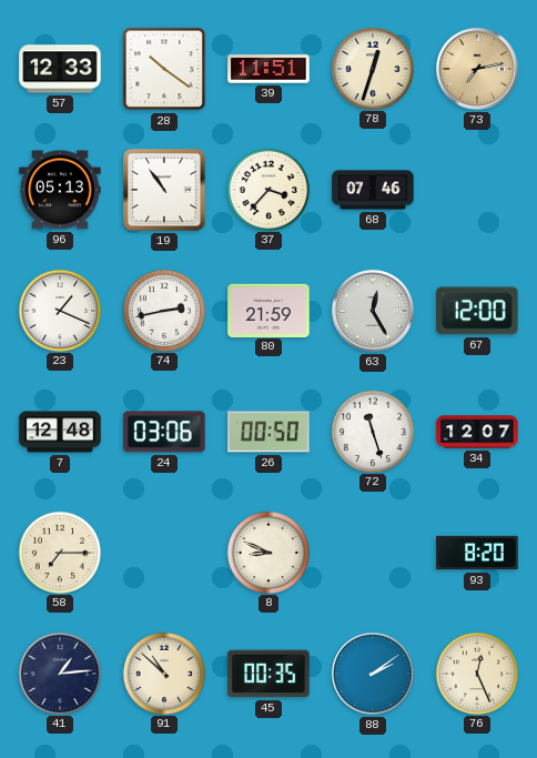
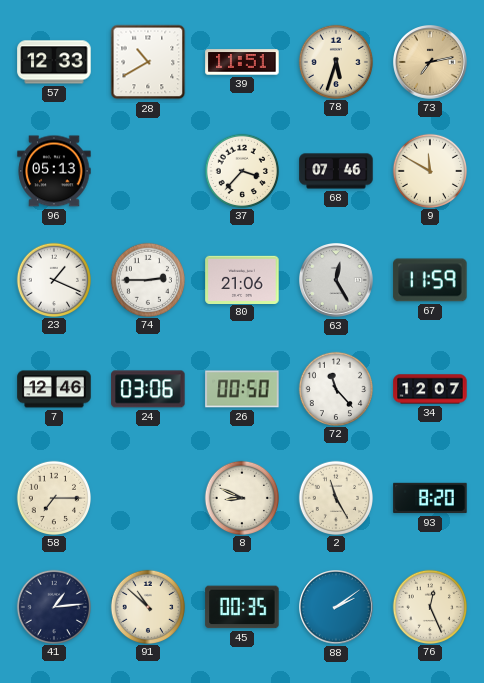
28: 10:21 -> 10:40
78: 12:33 -> 5:33
19: 10:54 -> none
9: none -> 11:50
74: 2:43 -> 2:45
80: 21:59 -> 21:06
67: 12:00 -> 11:59
7: 12:48 -> 12:46
72: 11:27 -> 11:23
2: none -> 11:25
